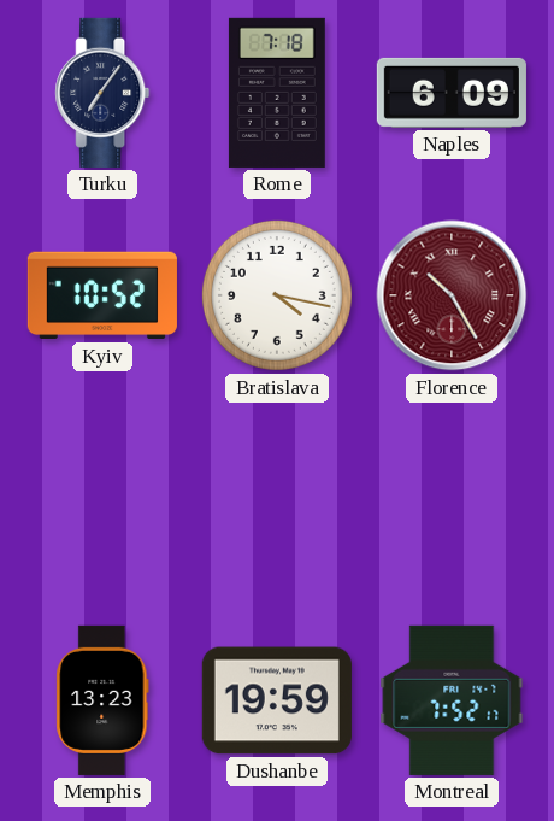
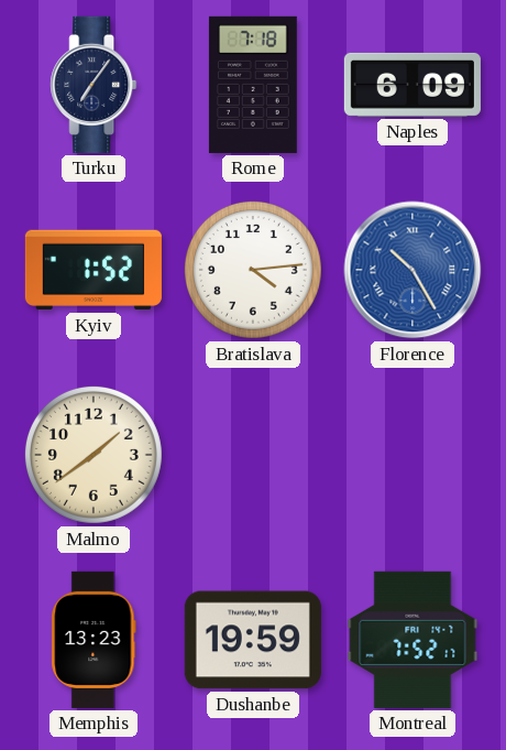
Kyiv: 10:52 -> 1:52
Bratislava: 4:17 -> 4:14
Florence dial: burgundy -> blue
Malmo: none -> 1:39
